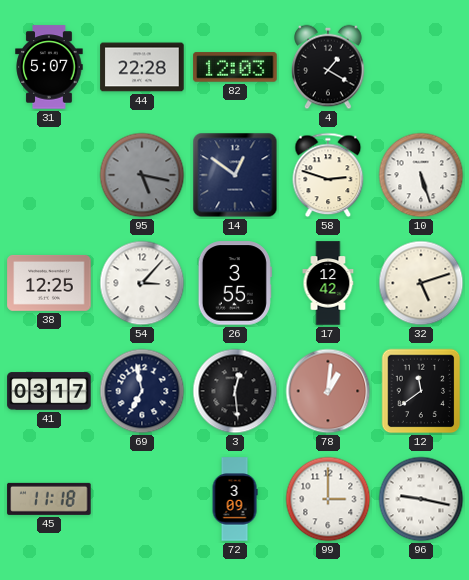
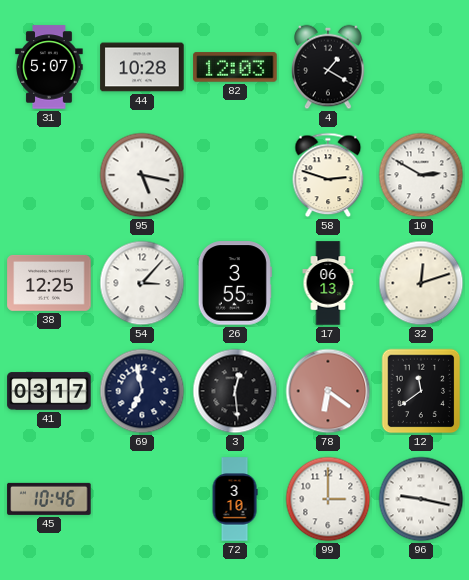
44: 22:28 -> 10:28
95 dial: grey -> white
14: 12:51 -> none
10: 5:27 -> 2:50
17: 12:42 -> 06:13
32: 5:12 -> 12:12
78: 1:01 -> 6:21
45: 11:18 -> 10:46
72: 3:09 -> 3:10
